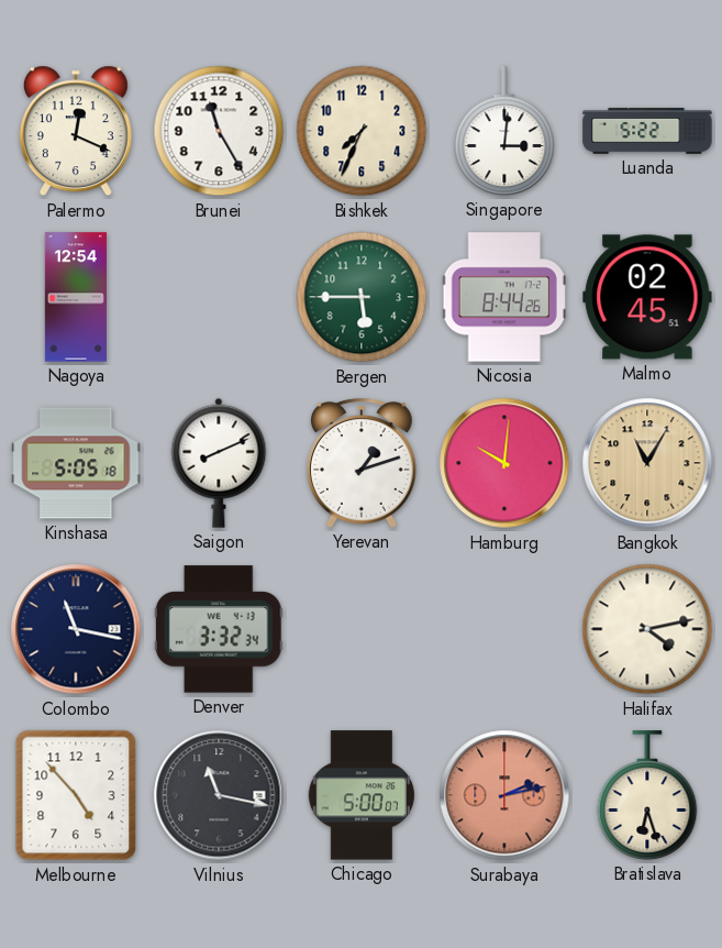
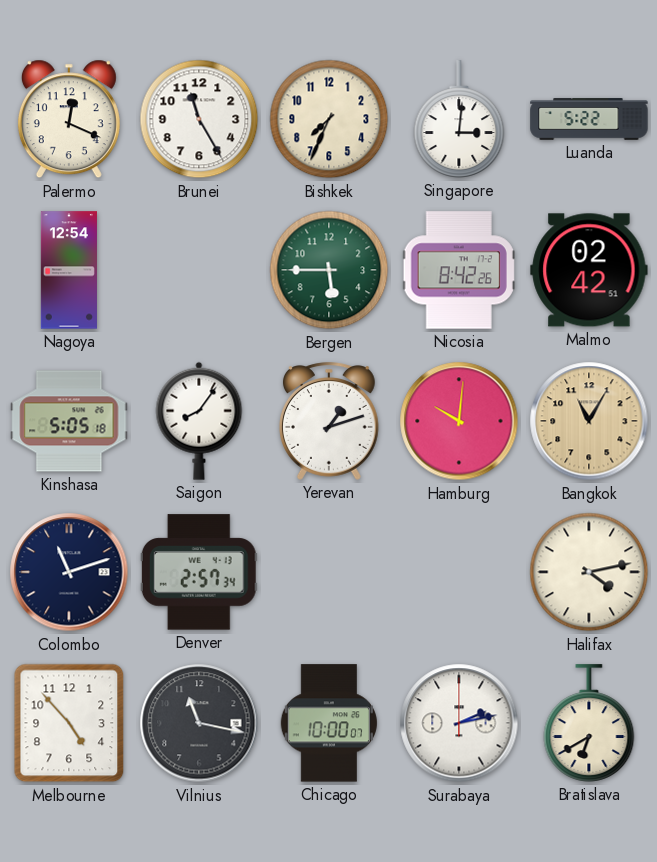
Nicosia: 8:44 -> 8:42
Malmo: 02:45 -> 02:42
Saigon: 8:11 -> 8:06
Colombo: 11:17 -> 11:12
Denver: 3:32 -> 2:57
Chicago: 5:00 -> 10:00
Surabaya dial: salmon -> white
Bratislava: 6:27 -> 6:40
